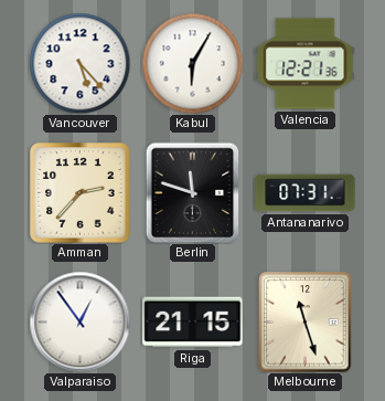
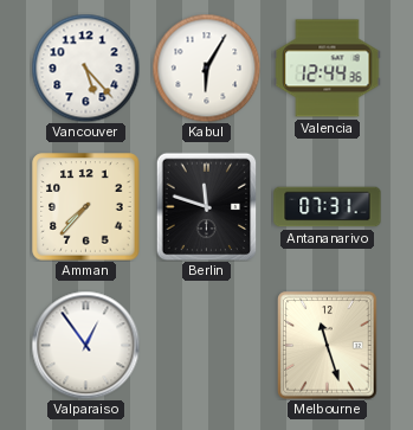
Valencia: 12:21 -> 12:44
Amman: 2:37 -> 7:37
Riga: 21:15 -> none
